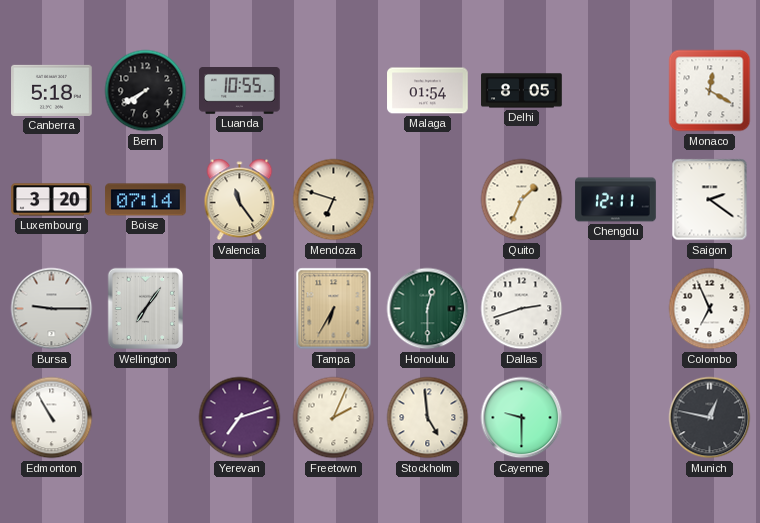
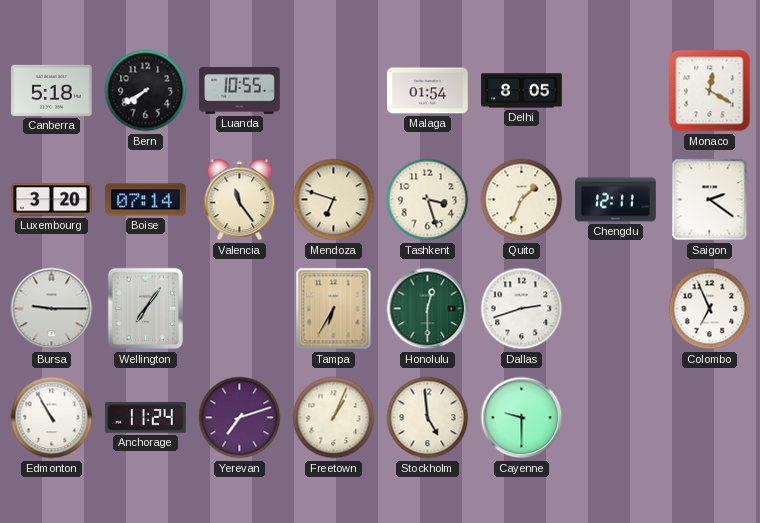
Tashkent: none -> 3:27
Anchorage: none -> 11:24
Freetown: 2:04 -> 1:04
Munich: 12:47 -> none
